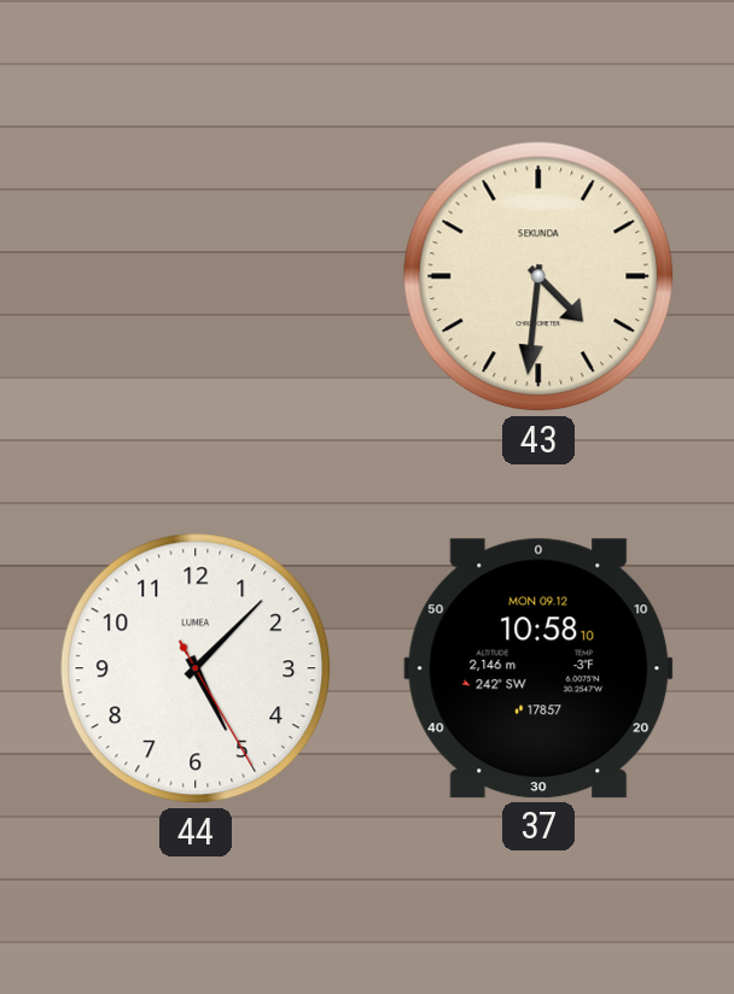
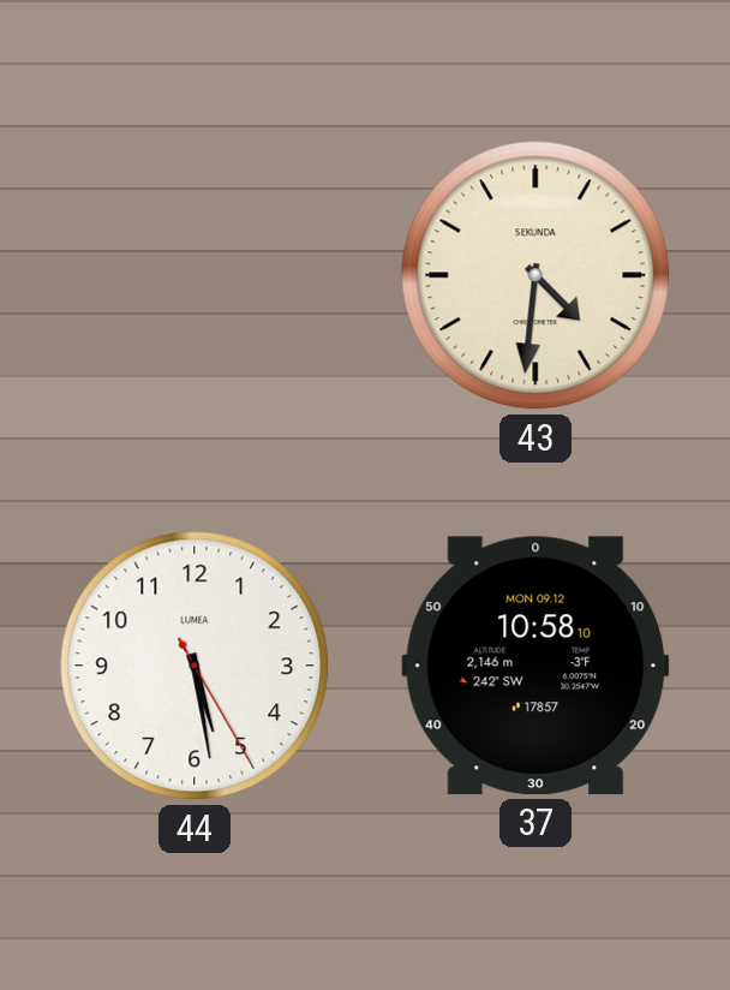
44: 5:07 -> 5:28
